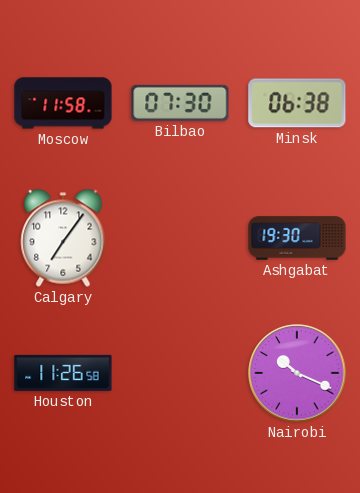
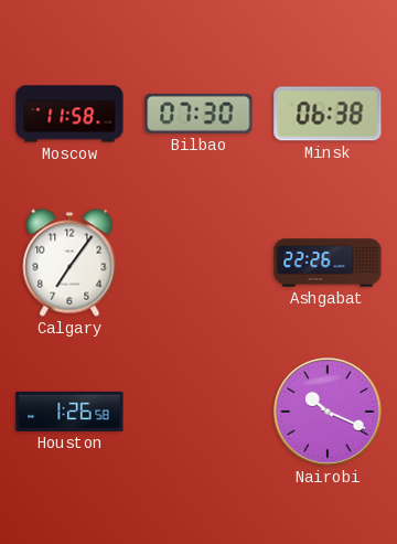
Ashgabat: 19:30 -> 22:26
Houston: 11:26 -> 1:26
